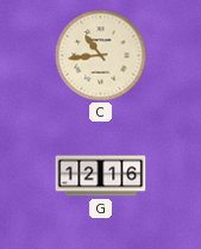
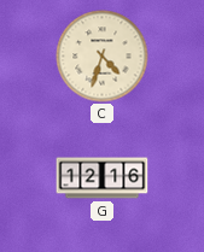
C: 10:44 -> 4:33
